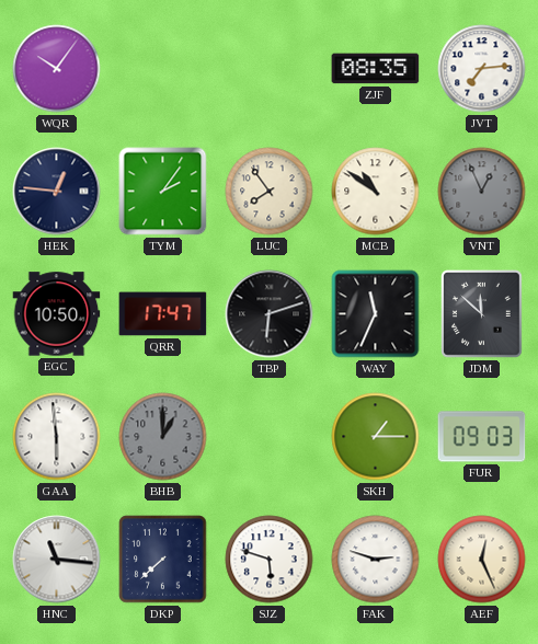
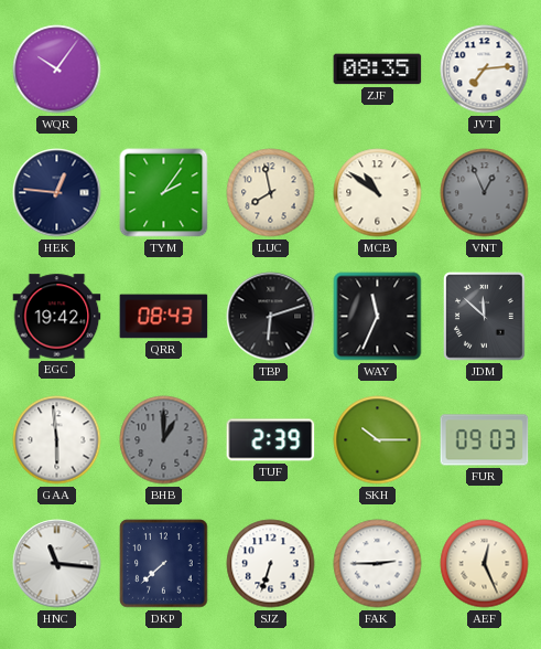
LUC: 7:54 -> 7:58
EGC: 10:50 -> 19:42
QRR: 17:47 -> 08:43
TUF: none -> 2:39
SKH: 1:15 -> 10:15
SJZ: 5:48 -> 6:33
FAK: 2:48 -> 2:45
